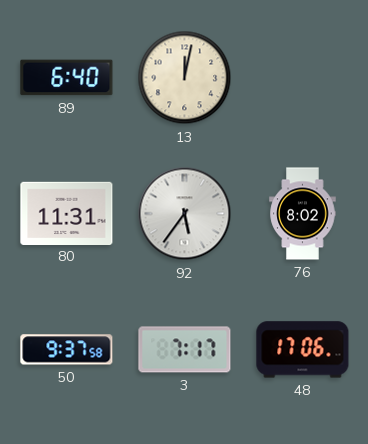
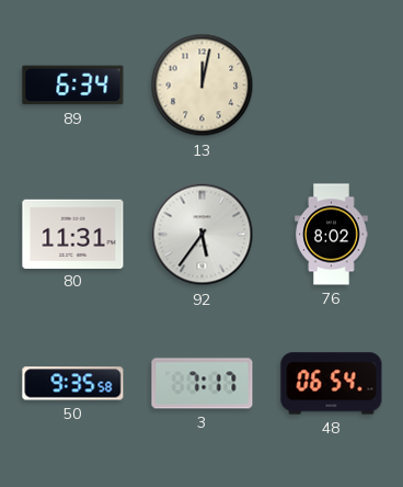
89: 6:40 -> 6:34
50: 9:37 -> 9:35
48: 17:06 -> 06:54
